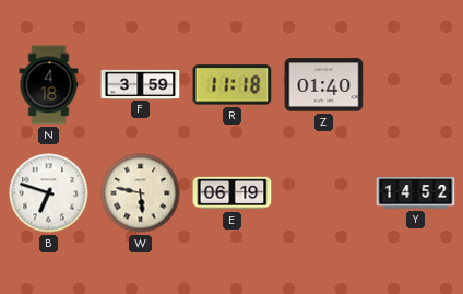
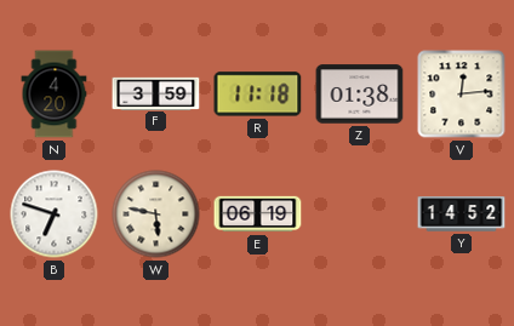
N: 4:18 -> 4:20
Z: 01:40 -> 01:38
V: none -> 12:14
